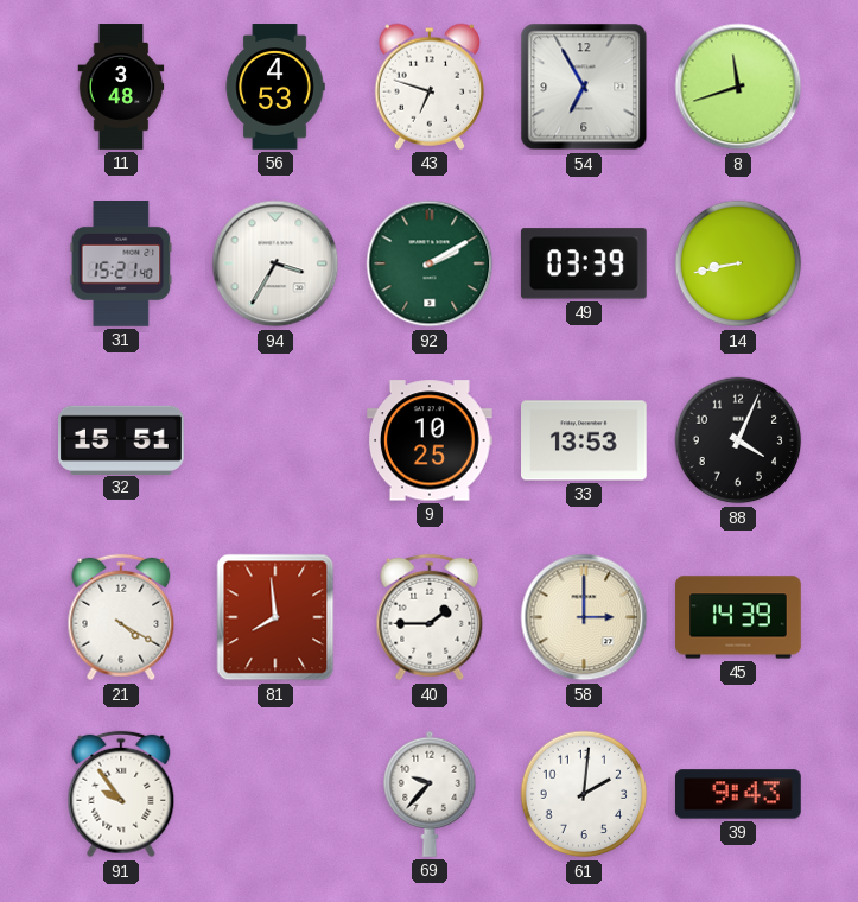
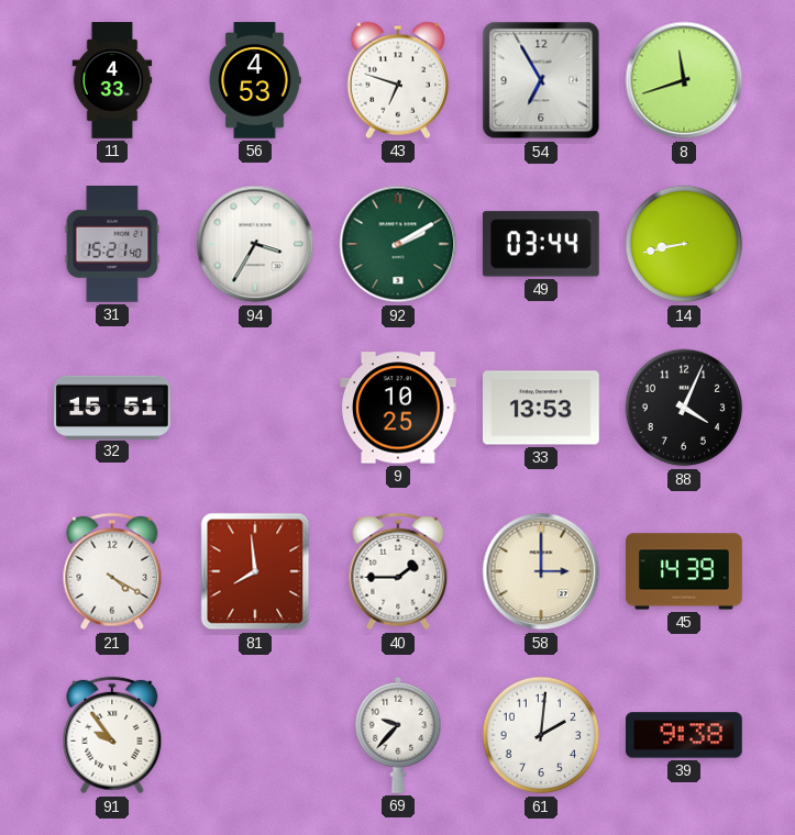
11: 3:48 -> 4:33
49: 03:39 -> 03:44
39: 9:43 -> 9:38
